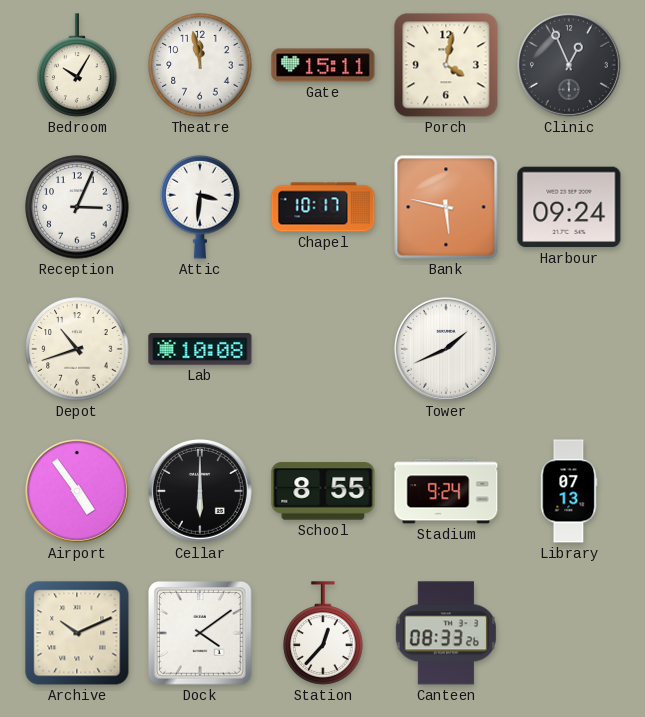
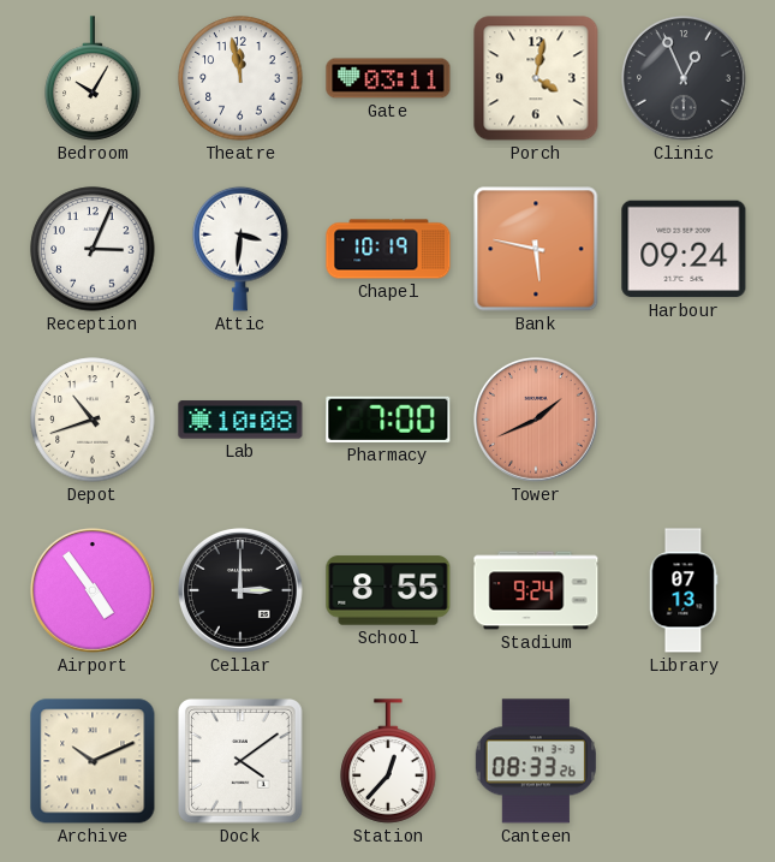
Gate: 15:11 -> 03:11
Chapel: 10:17 -> 10:19
Pharmacy: none -> 7:00
Tower dial: white -> salmon
Cellar: 6:00 -> 3:00
